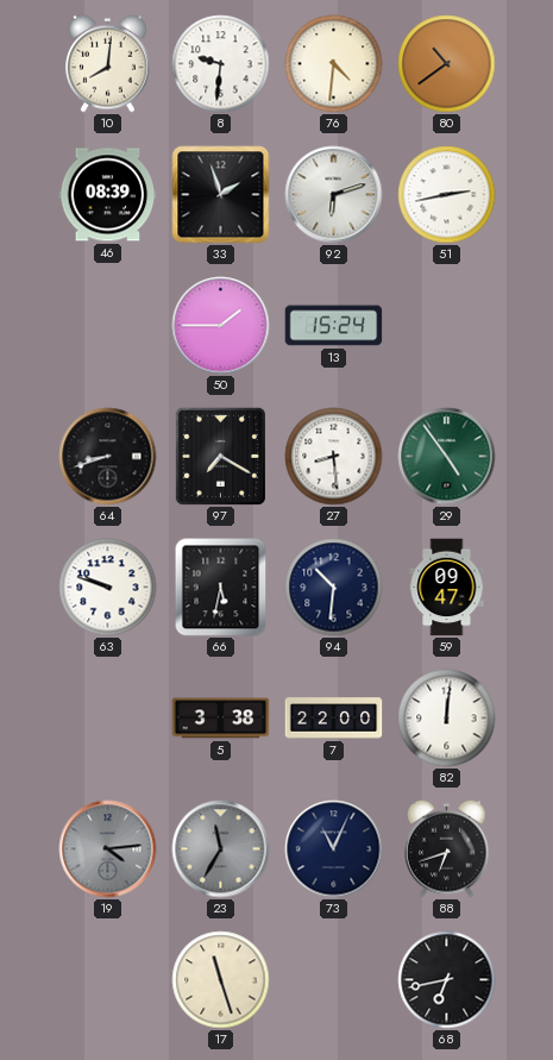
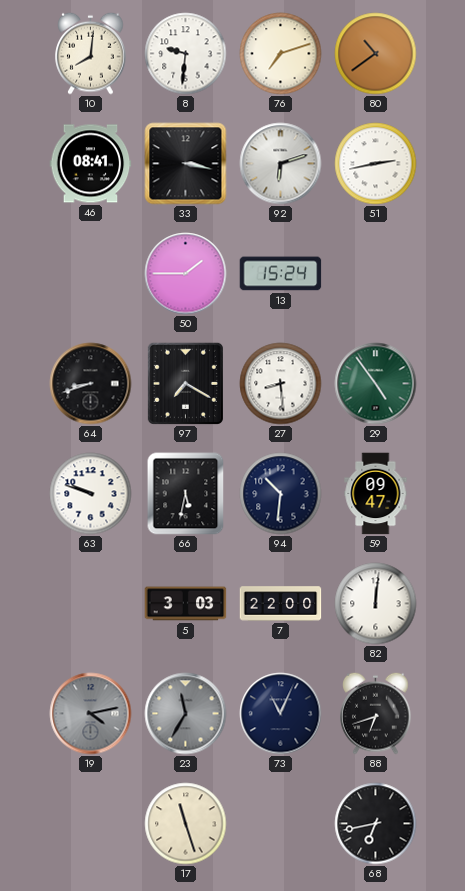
76: 4:31 -> 7:12
46: 08:39 -> 08:41
33: 1:57 -> 3:17
5: 3:38 -> 3:03
19: 4:14 -> 4:13
